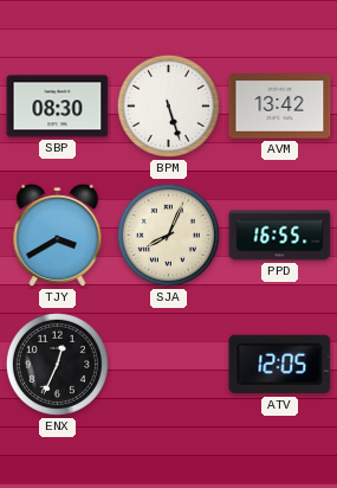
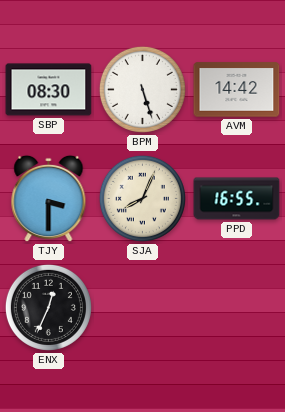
AVM: 13:42 -> 14:42
TJY: 3:40 -> 3:30
ATV: 12:05 -> none
